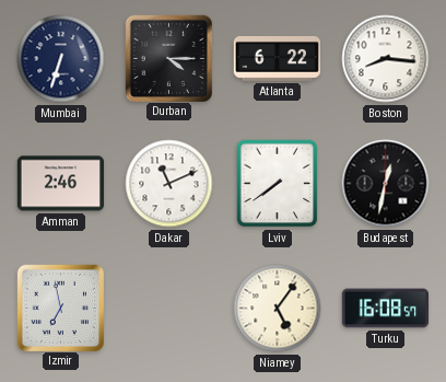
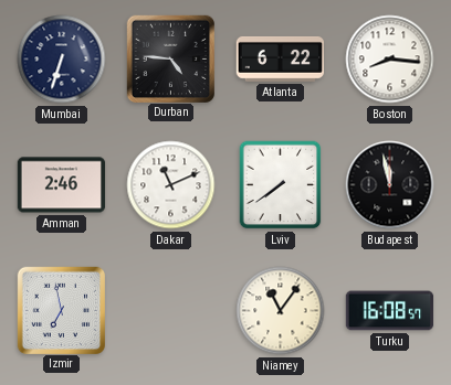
Durban: 4:15 -> 4:46
Budapest: 12:32 -> 11:58
Niamey: 5:06 -> 11:06
